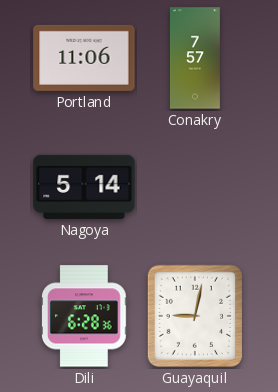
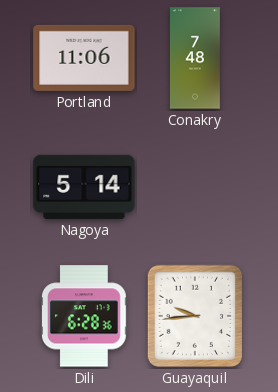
Conakry: 7:57 -> 7:48
Guayaquil: 9:02 -> 9:44
